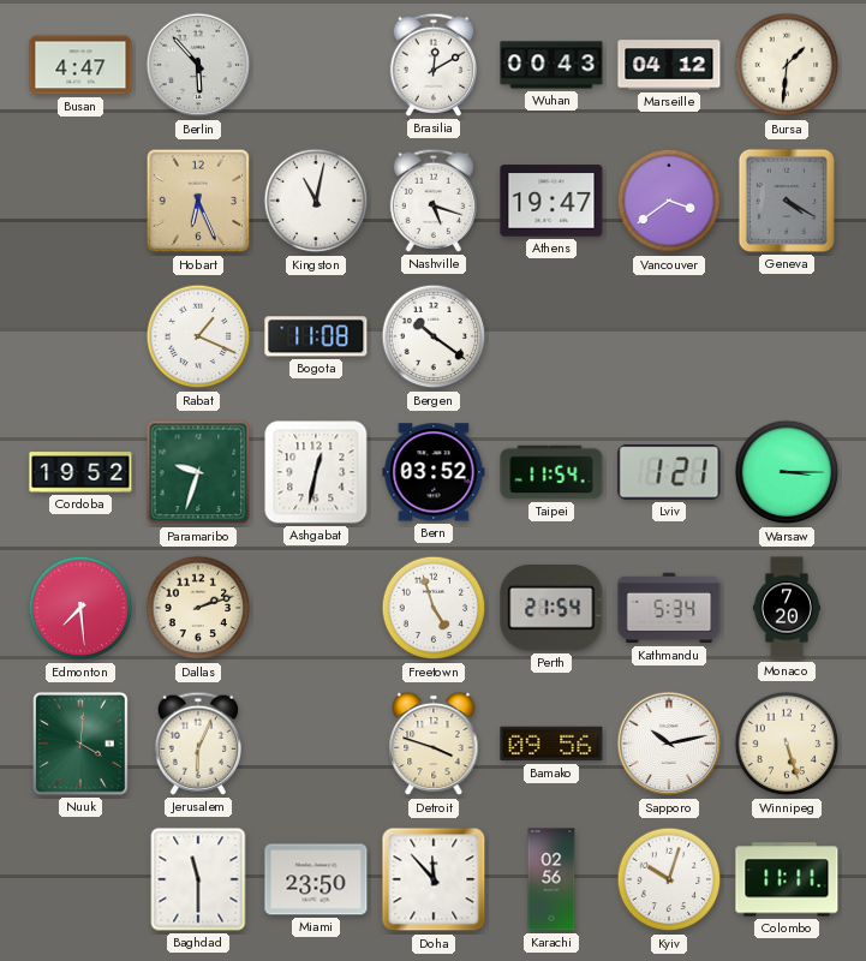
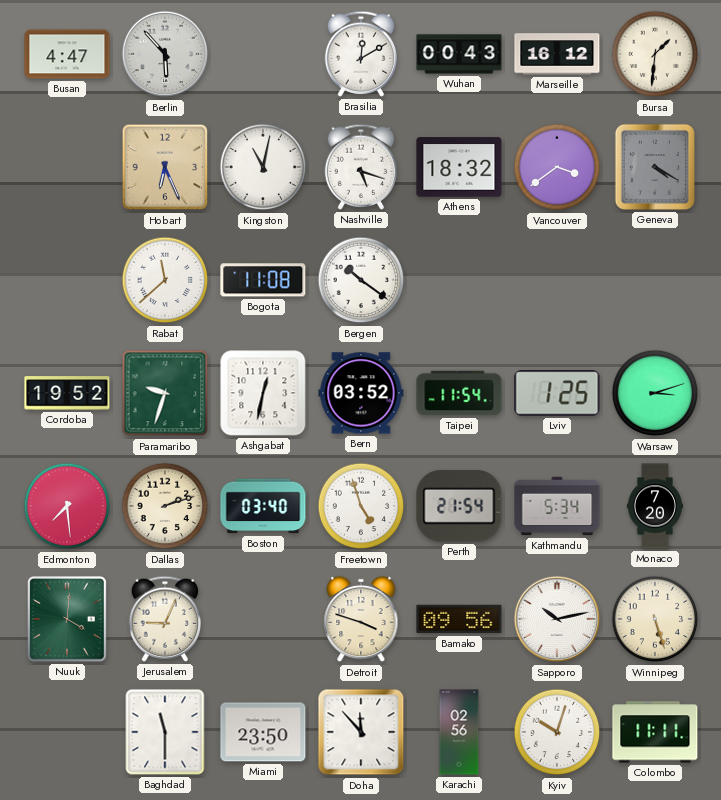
Marseille: 04:12 -> 16:12
Athens: 19:47 -> 18:32
Rabat: 1:19 -> 11:38
Lviv: 1:21 -> 1:25
Warsaw: 3:15 -> 3:12
Boston: none -> 03:40
Jerusalem: 6:04 -> 9:04
